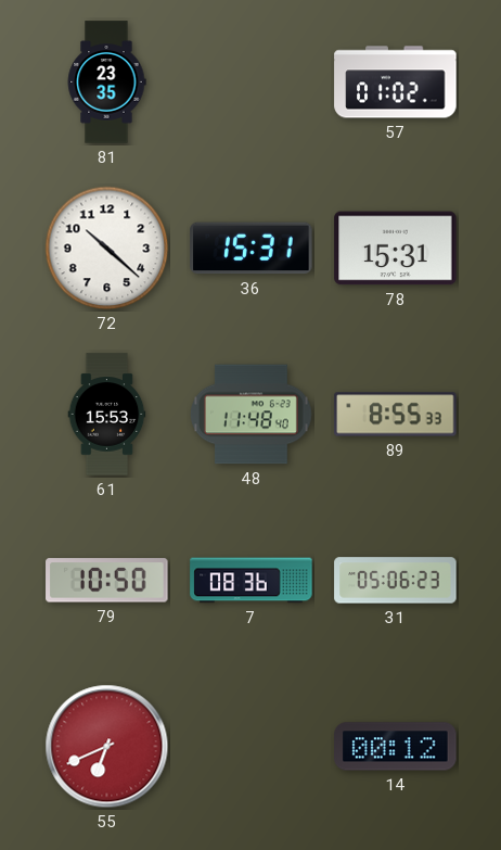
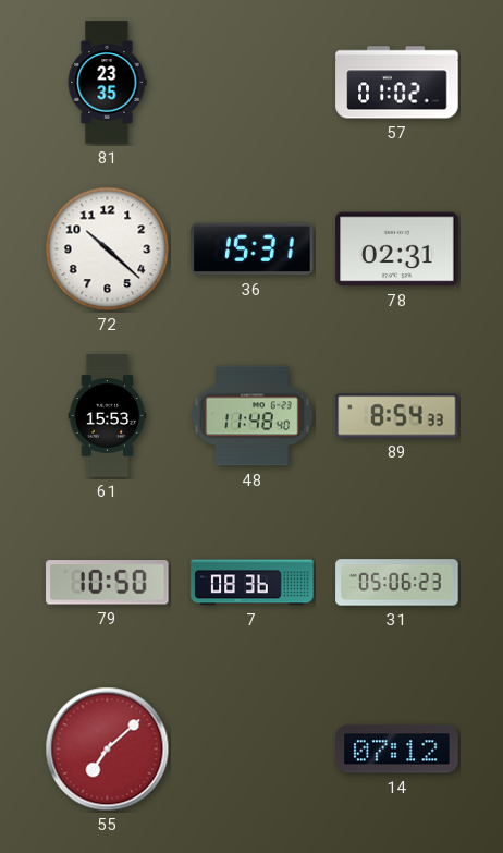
78: 15:31 -> 02:31
89: 8:55 -> 8:54
55: 6:41 -> 7:08
14: 00:12 -> 07:12
